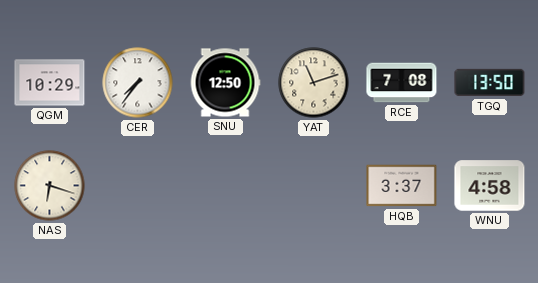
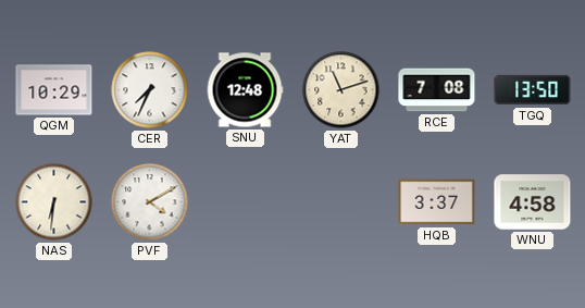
CER: 7:36 -> 7:34
SNU: 12:50 -> 12:48
NAS: 6:18 -> 6:31
PVF: none -> 4:10
